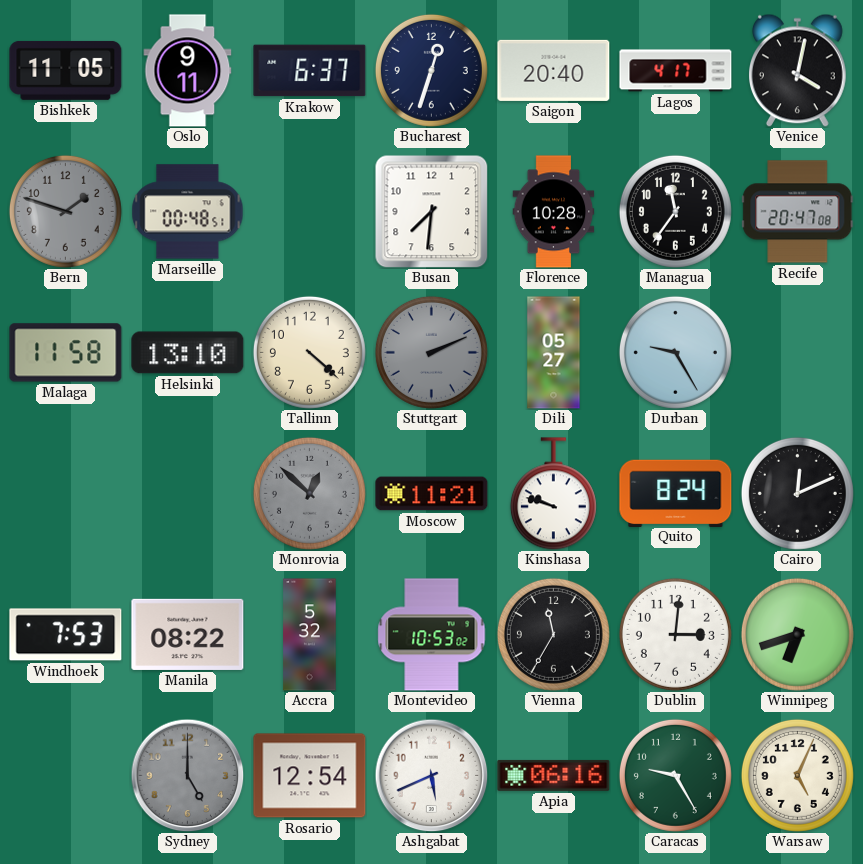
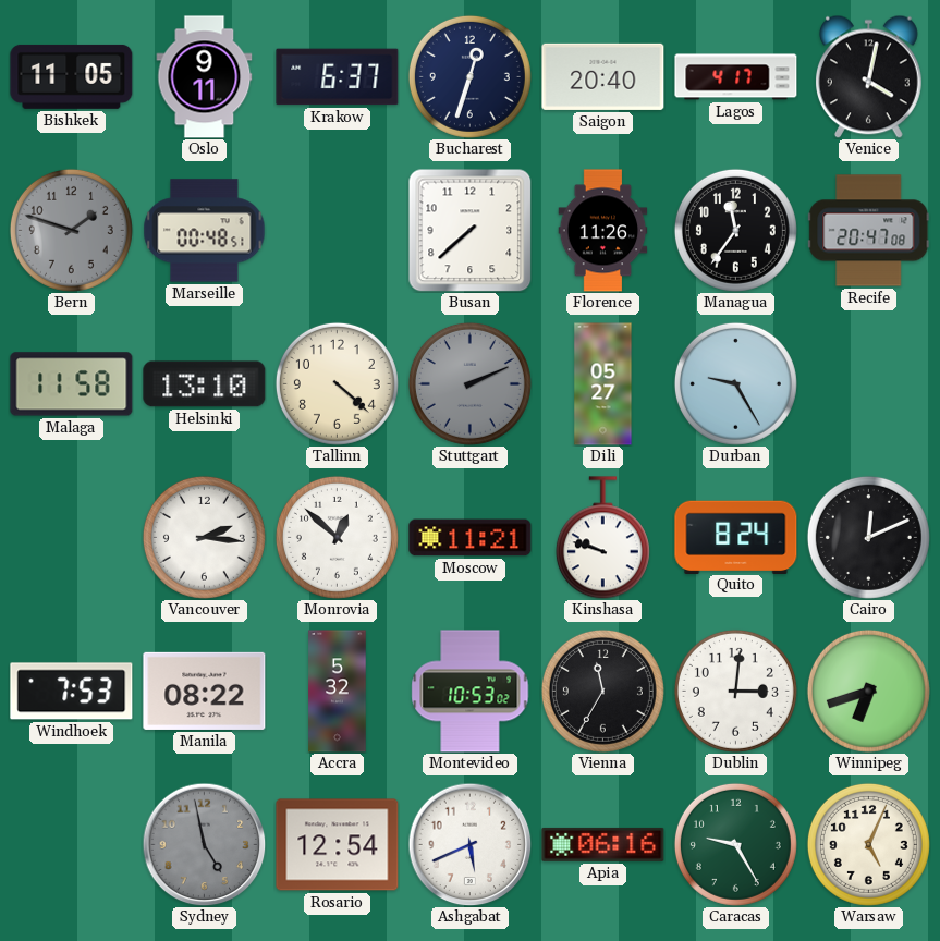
Busan: 7:31 -> 7:38
Florence: 10:28 -> 11:26
Vancouver: none -> 2:16
Monrovia dial: grey -> white
Sydney: 5:00 -> 4:58
